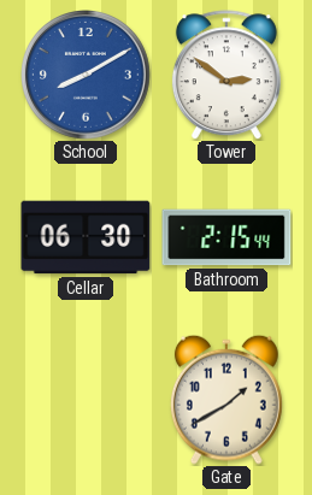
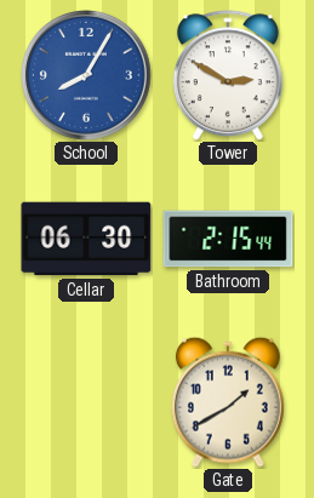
School: 8:10 -> 8:05
Tower: 2:51 -> 2:50
